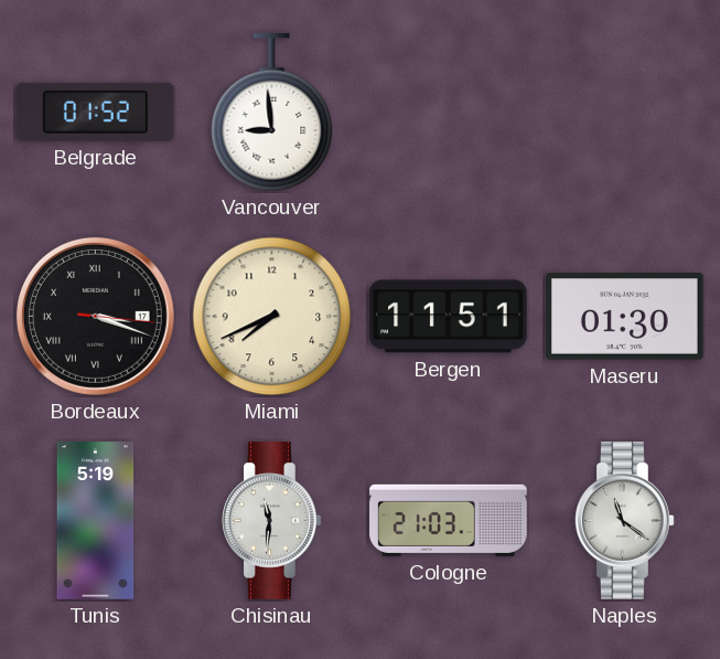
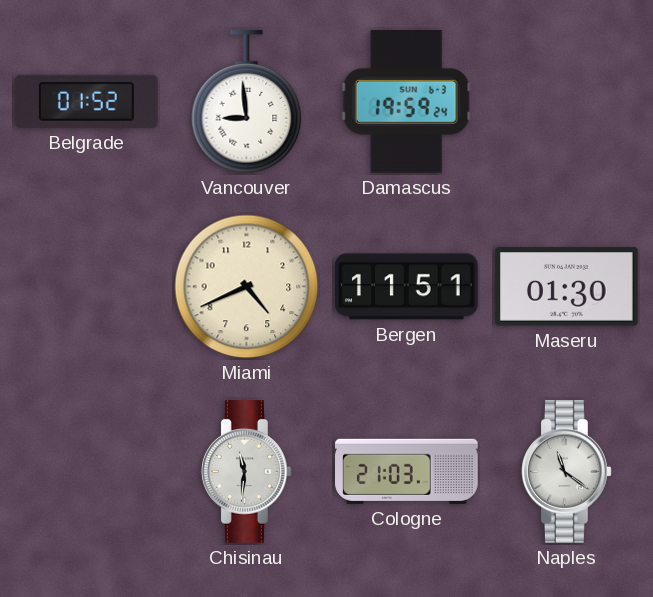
Damascus: none -> 19:59
Bordeaux: 3:18 -> none
Miami: 7:41 -> 4:41
Tunis: 5:19 -> none
